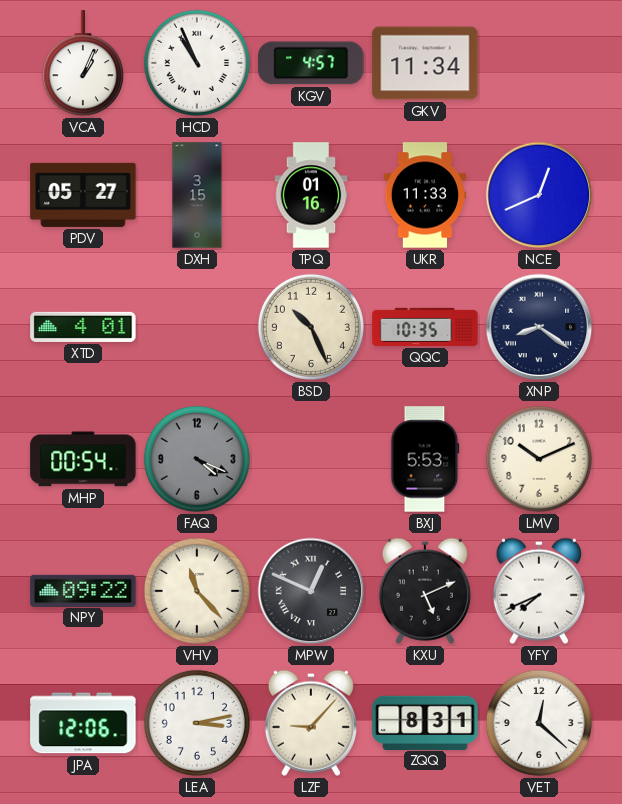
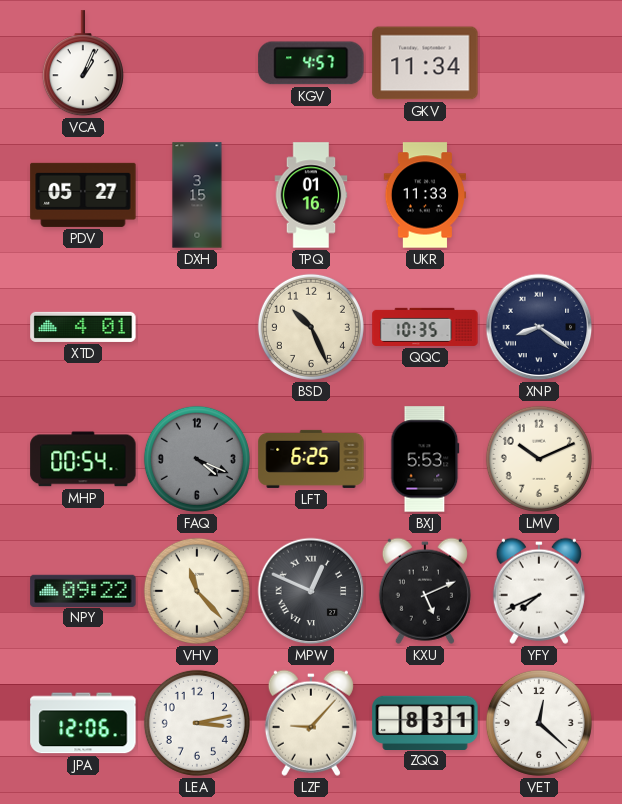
HCD: 10:56 -> none
NCE: 12:41 -> none
LFT: none -> 6:25
